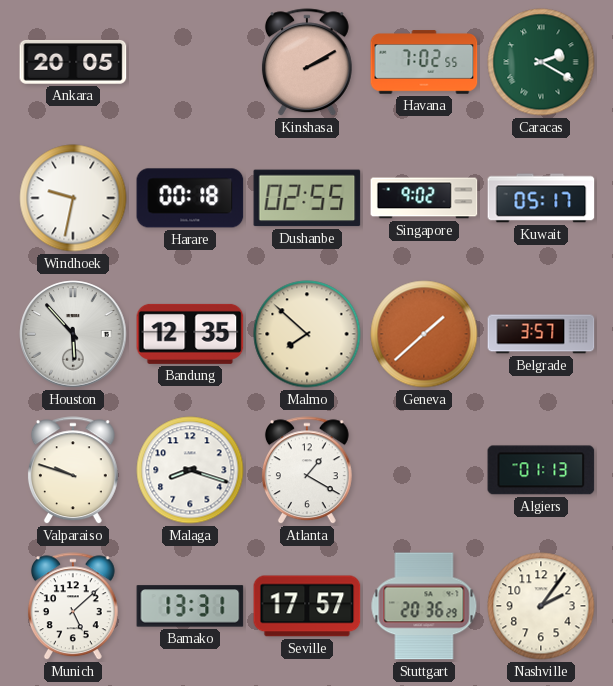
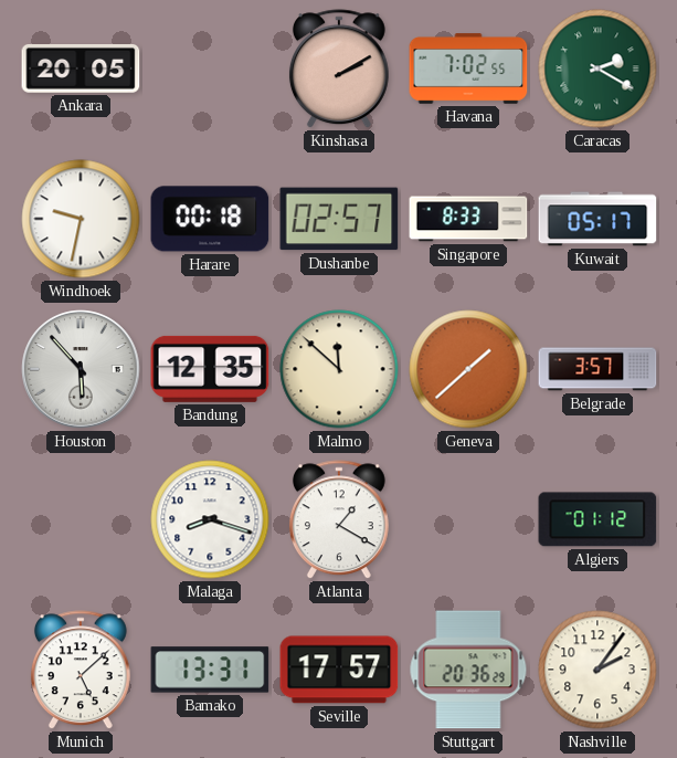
Dushanbe: 02:55 -> 02:57
Singapore: 9:02 -> 8:33
Malmo: 7:52 -> 11:52
Valparaiso: 9:48 -> none
Algiers: 01:13 -> 01:12
